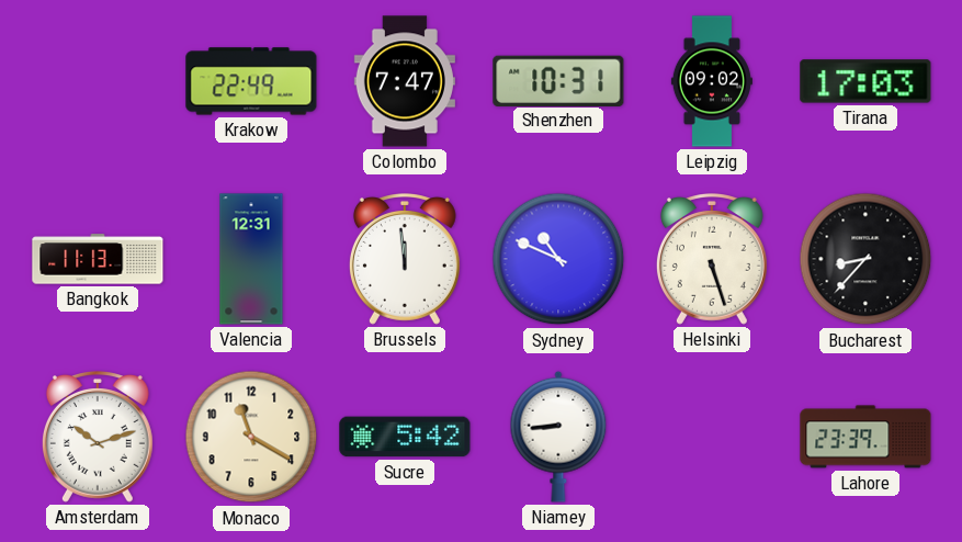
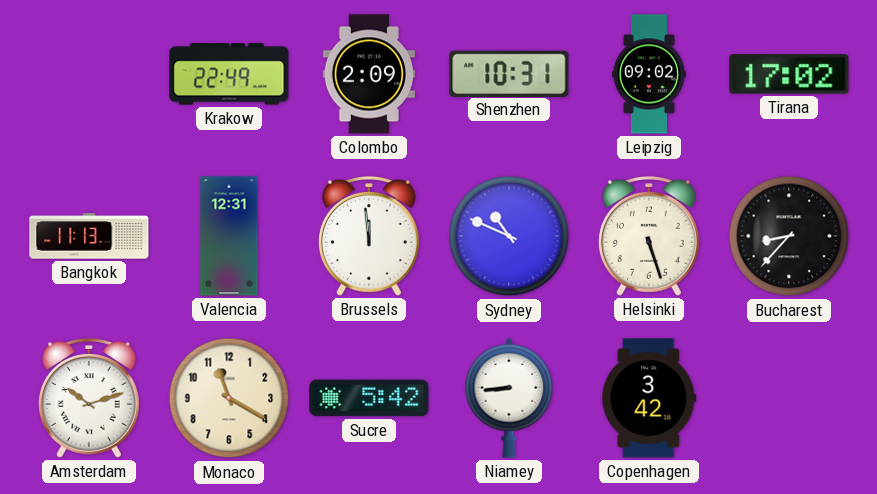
Colombo: 7:47 -> 2:09
Tirana: 17:03 -> 17:02
Copenhagen: none -> 3:42
Lahore: 23:39 -> none
